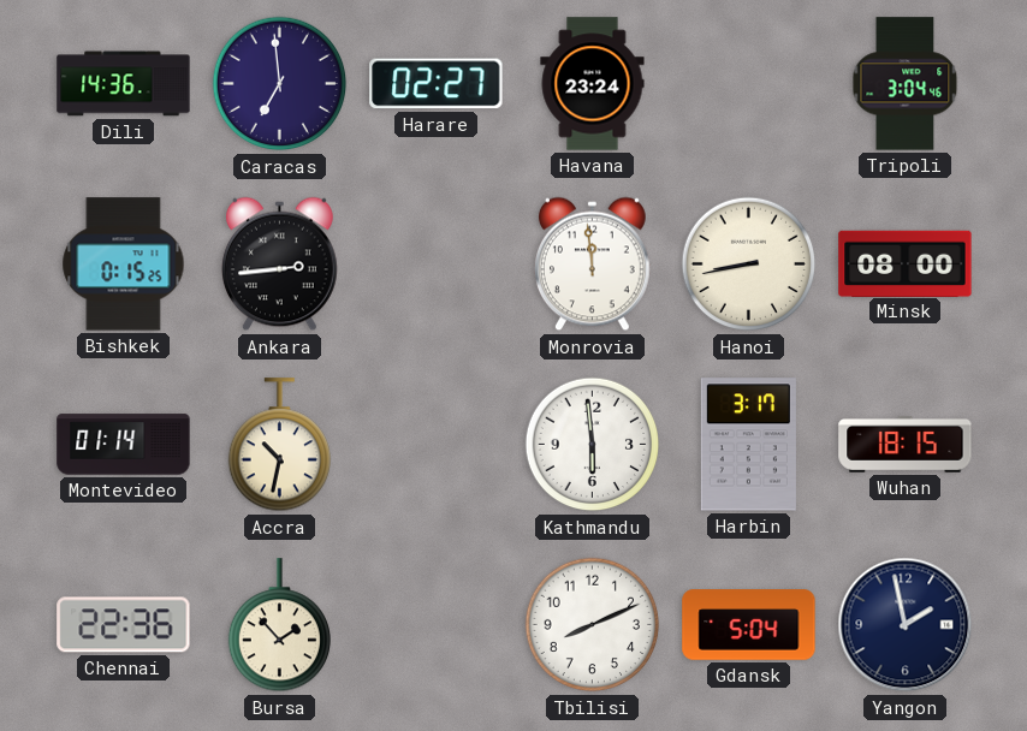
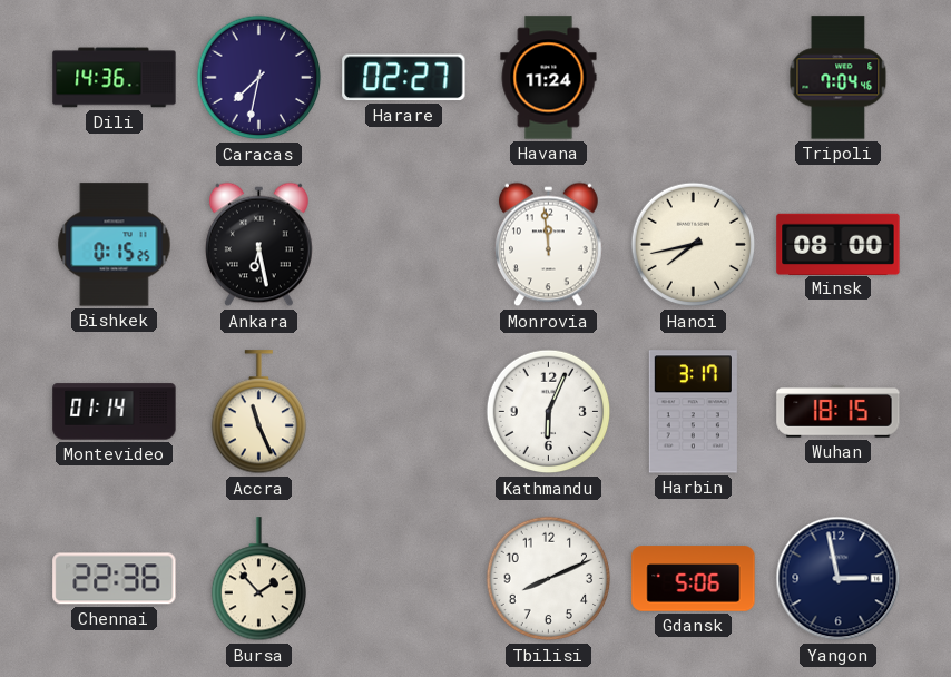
Caracas: 6:59 -> 7:32
Havana: 23:24 -> 11:24
Tripoli: 3:04 -> 7:04
Ankara: 2:44 -> 6:28
Hanoi: 8:43 -> 7:43
Accra: 10:32 -> 11:26
Kathmandu: 5:59 -> 6:04
Gdansk: 5:04 -> 5:06
Yangon: 1:58 -> 2:58
